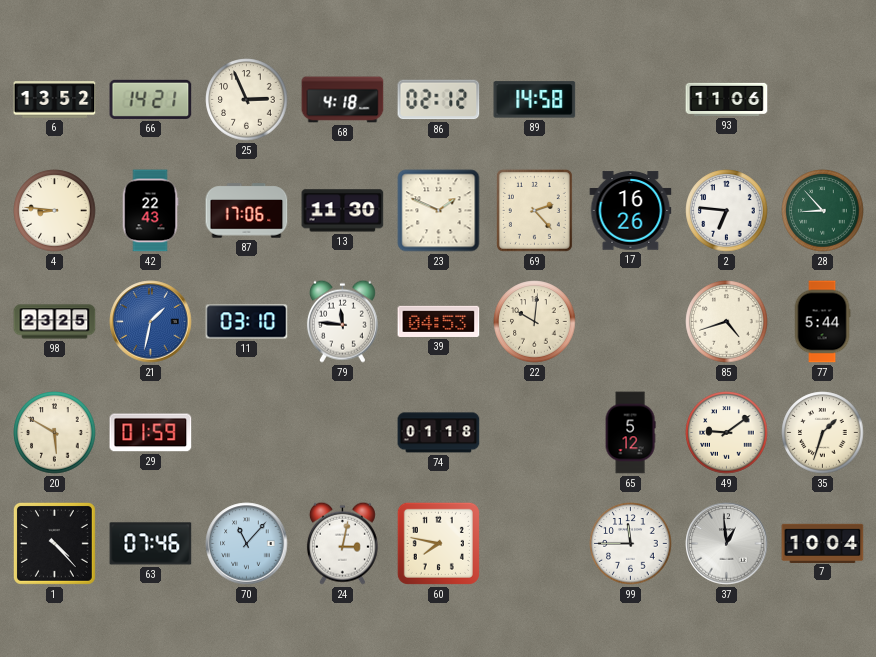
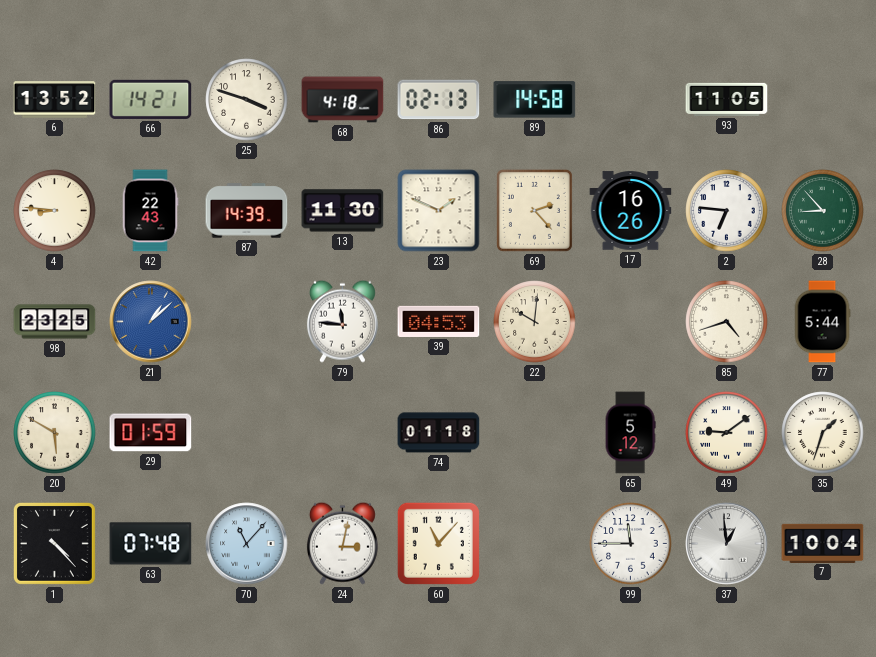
25: 2:56 -> 3:48
86: 02:12 -> 02:13
93: 11:06 -> 11:05
87: 17:06 -> 14:39
21: 1:32 -> 1:08
11: 03:10 -> none
63: 07:46 -> 07:48
60: 7:47 -> 11:07
